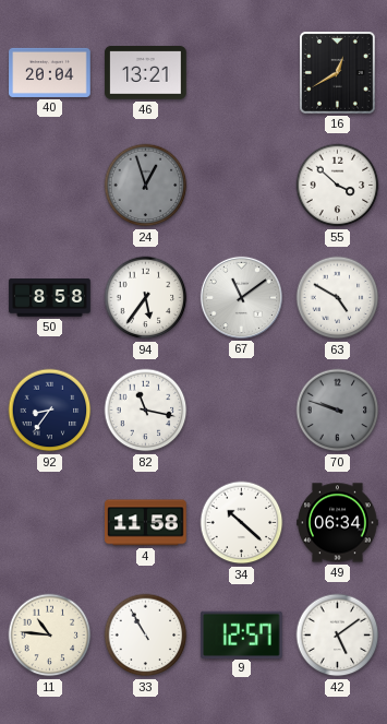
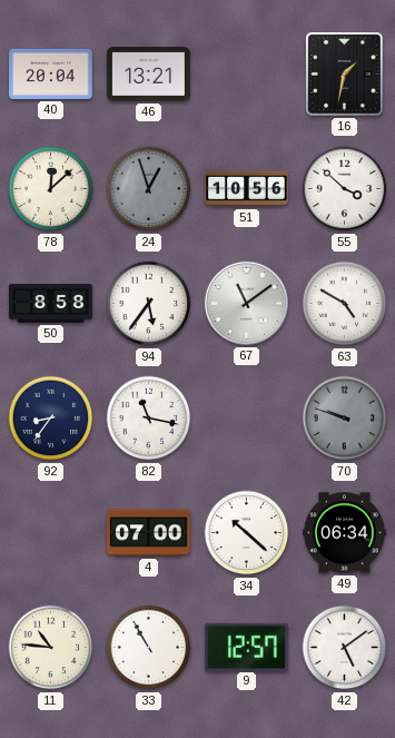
16: 12:40 -> 1:32
78: none -> 12:08
51: none -> 10:56
4: 11:58 -> 07:00
